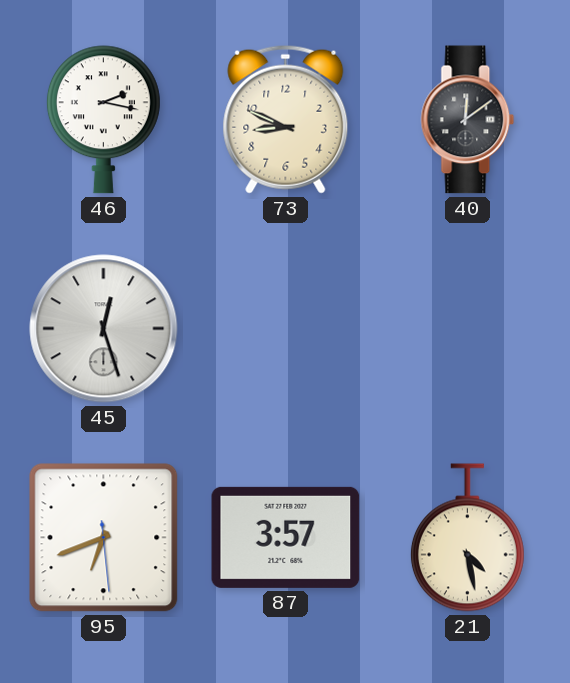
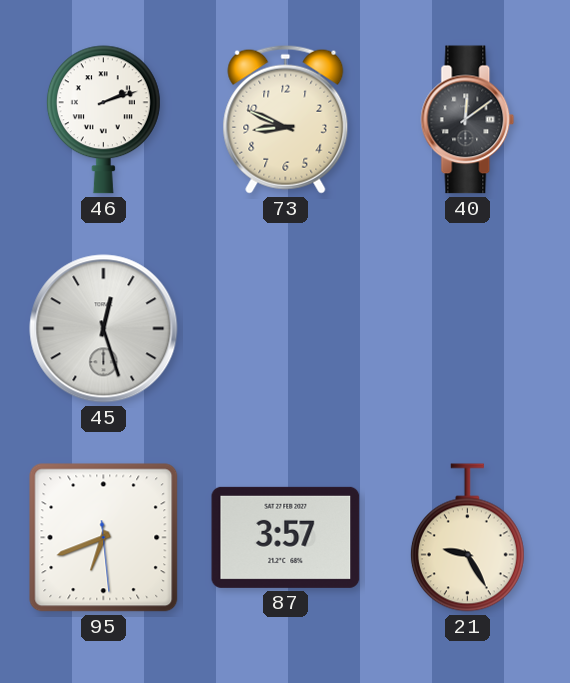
46: 2:17 -> 2:12
21: 4:28 -> 9:25
